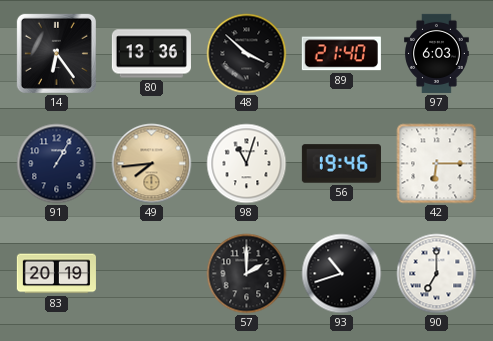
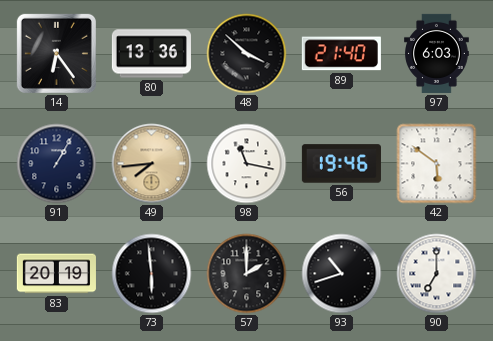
98: 11:03 -> 11:17
42: 6:15 -> 5:51
73: none -> 5:59
